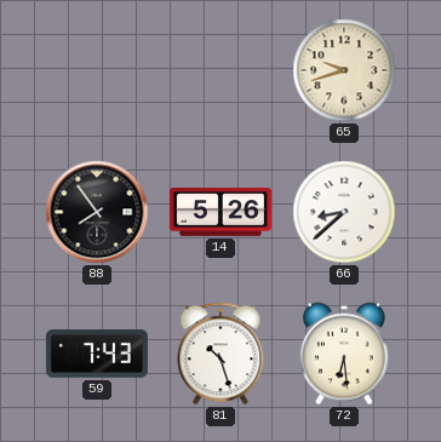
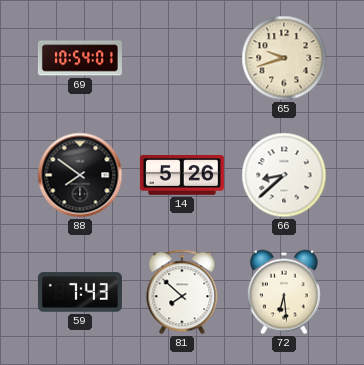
69: none -> 10:54
88: 7:54 -> 7:51
81: 10:27 -> 7:52
